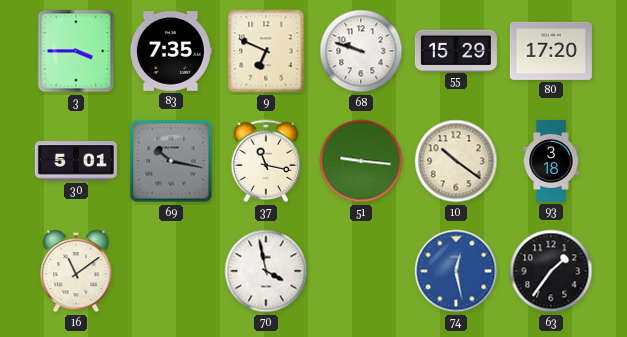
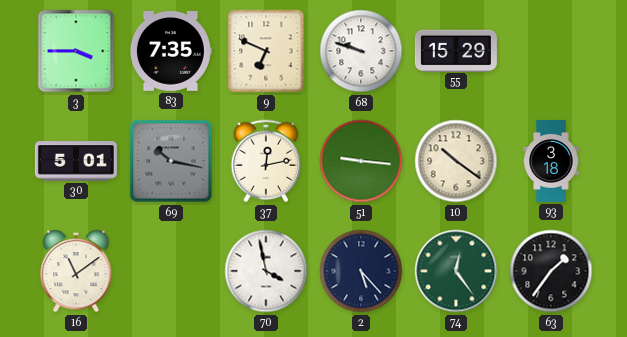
80: 17:20 -> none
37: 11:17 -> 12:13
2: none -> 5:23
74: 12:28 -> 12:24
74 dial: blue -> green
